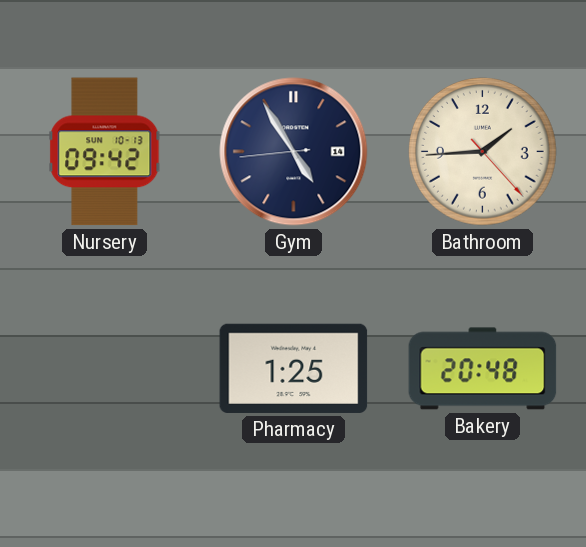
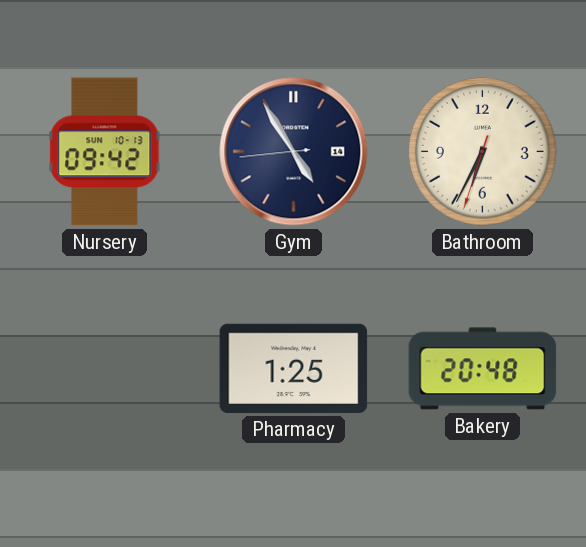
Bathroom: 1:44 -> 6:34
